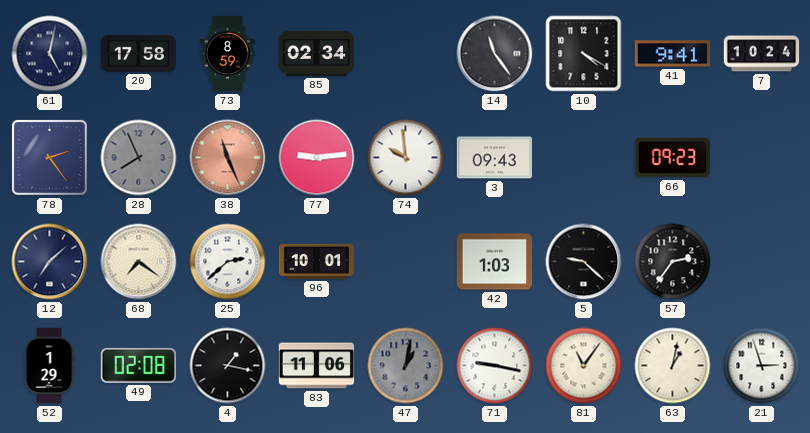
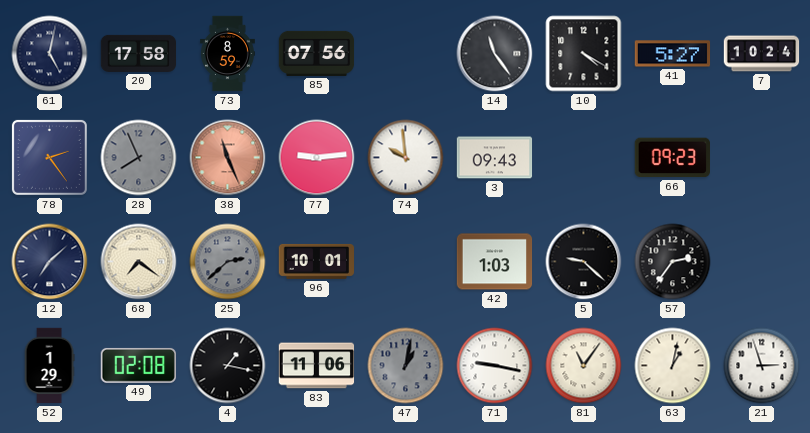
85: 02:34 -> 07:56
41: 9:41 -> 5:27
25 dial: white -> grey
